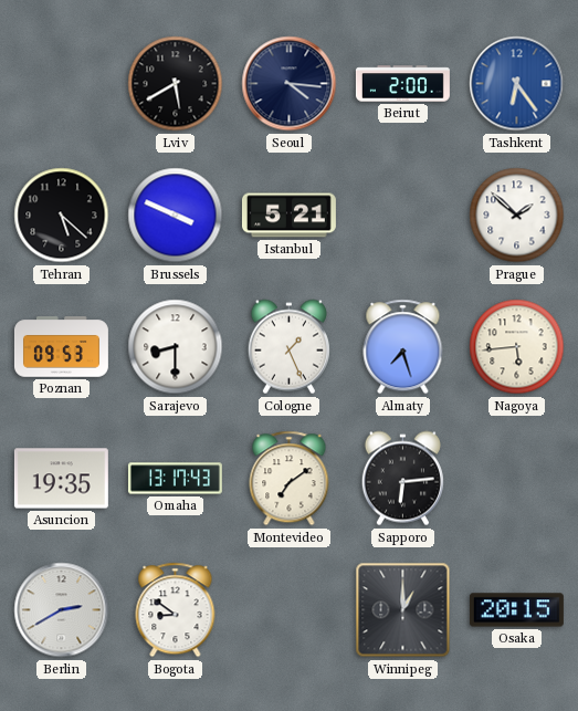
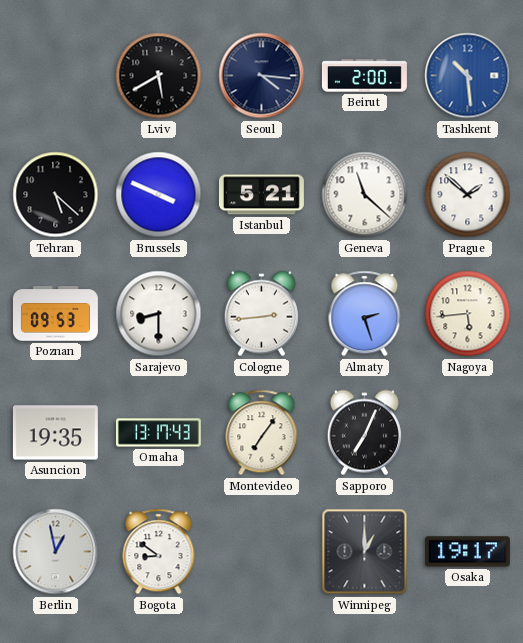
Tashkent: 6:24 -> 10:29
Geneva: none -> 11:22
Cologne: 1:26 -> 2:44
Almaty: 7:27 -> 2:27
Montevideo: 7:09 -> 7:06
Sapporo: 6:14 -> 7:04
Berlin: 2:40 -> 12:58
Osaka: 20:15 -> 19:17
